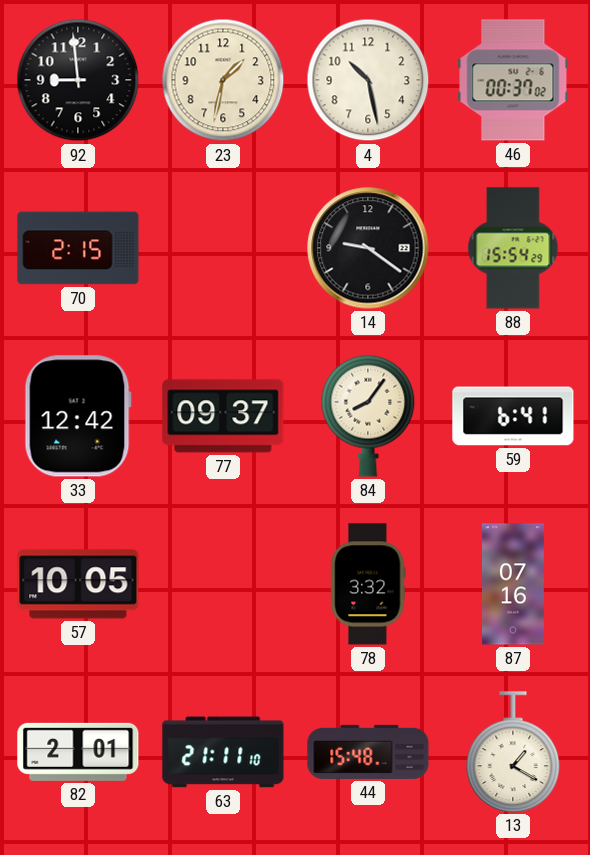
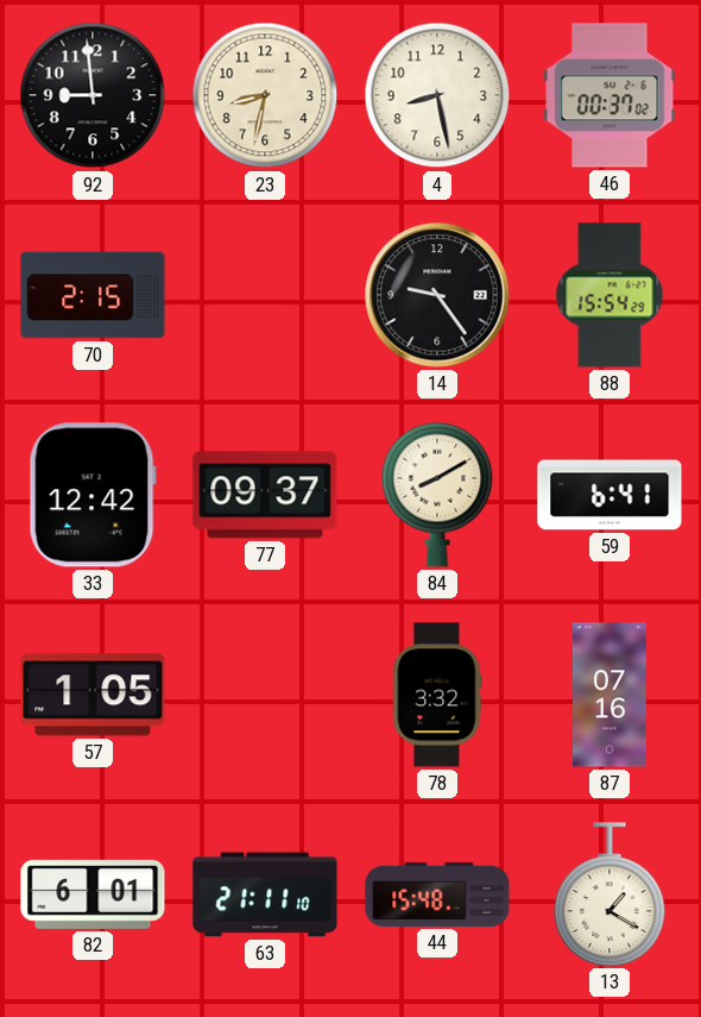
23: 1:32 -> 8:32
4: 10:28 -> 8:28
14: 9:21 -> 9:24
84: 8:06 -> 8:10
57: 10:05 -> 1:05
82: 2:01 -> 6:01
